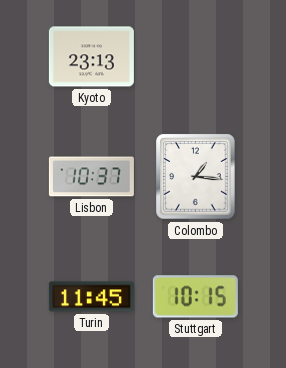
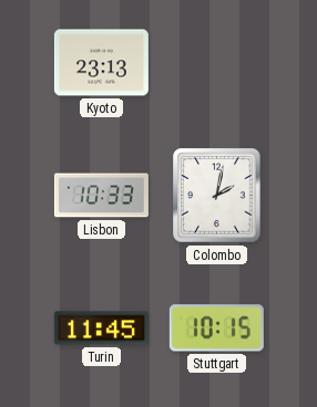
Lisbon: 10:37 -> 10:33
Colombo: 1:16 -> 2:02
